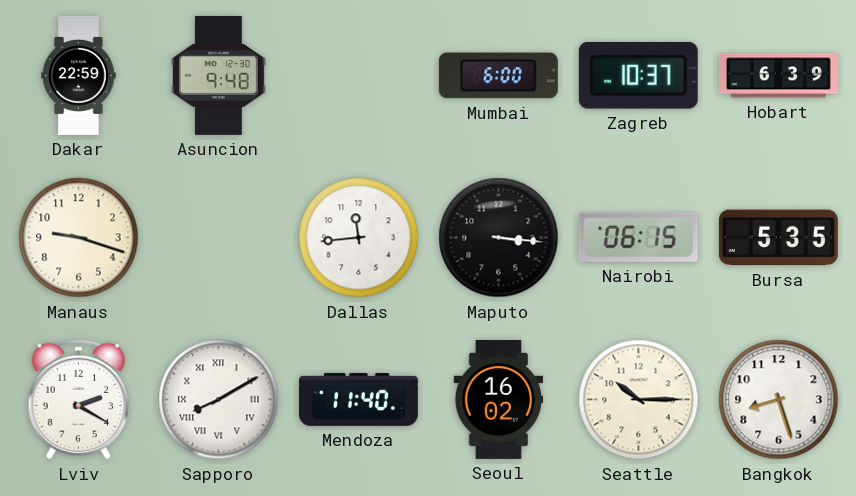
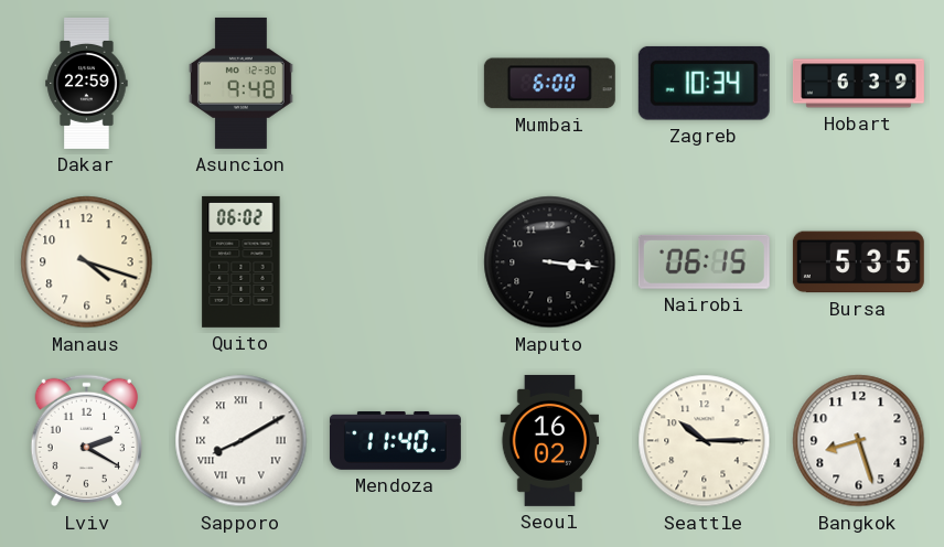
Zagreb: 10:37 -> 10:34
Manaus: 9:18 -> 4:18
Quito: none -> 06:02
Dallas: 11:44 -> none
